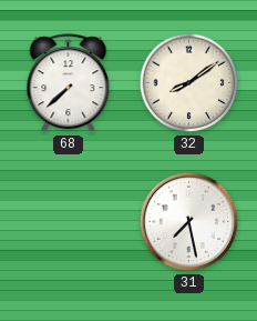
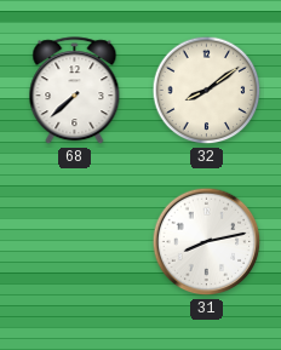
31: 7:28 -> 8:13
